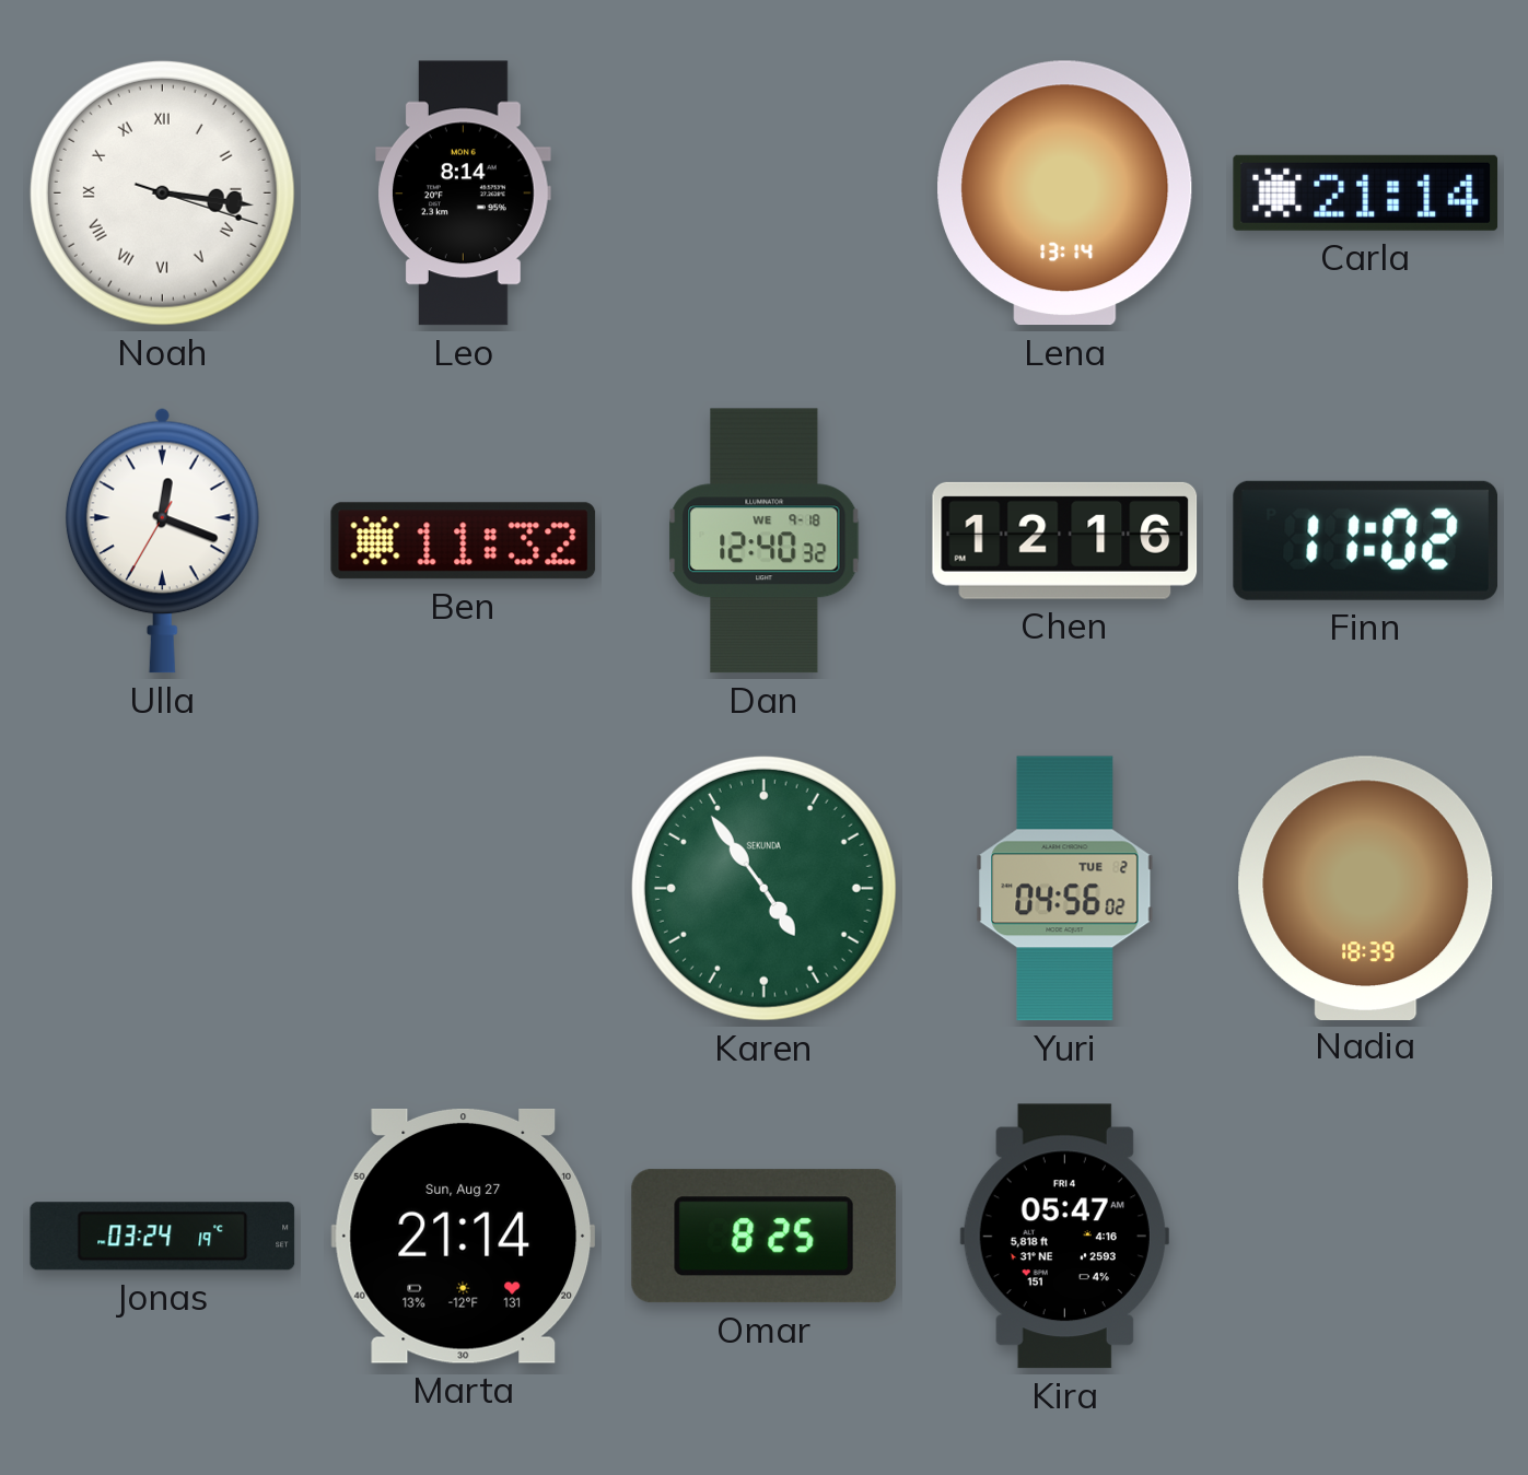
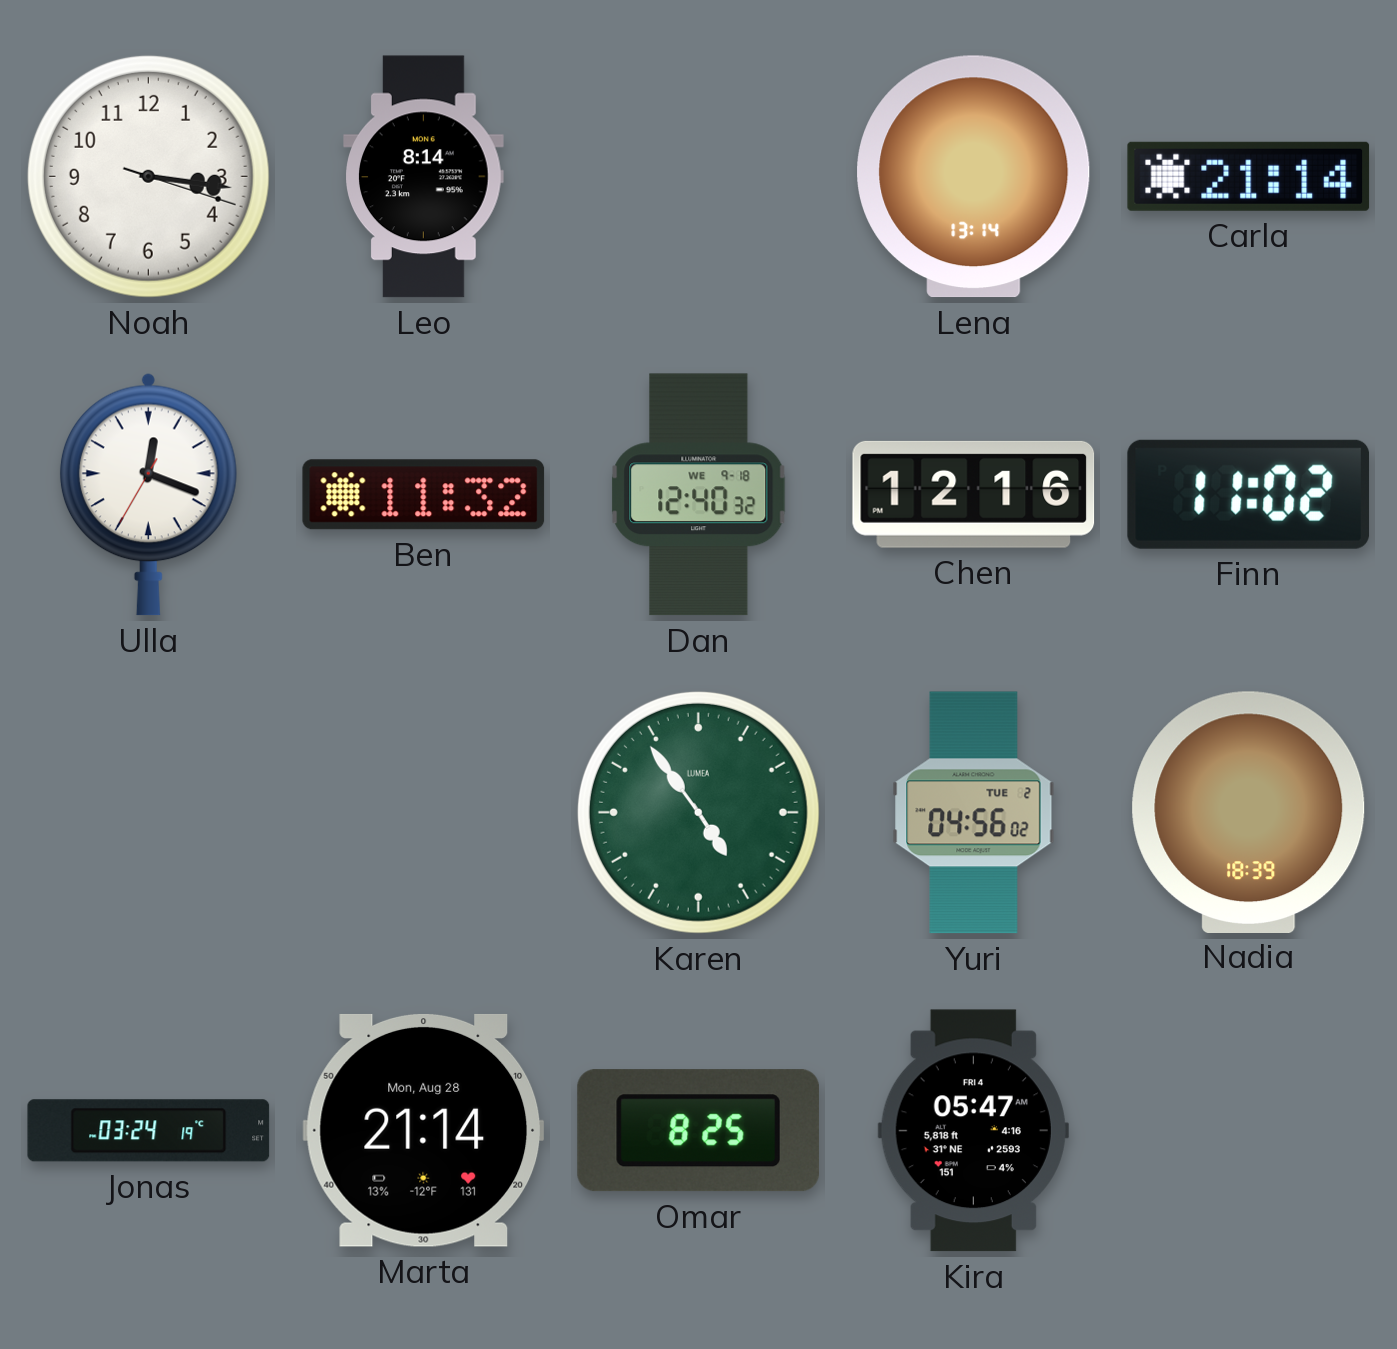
Noah numerals: Roman -> Arabic
Karen brand: SEKUNDA -> LUMEA
Marta date: Sun, Aug 27 -> Mon, Aug 28
